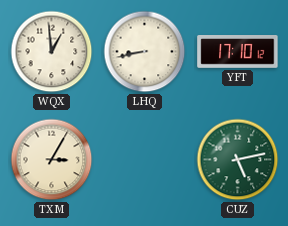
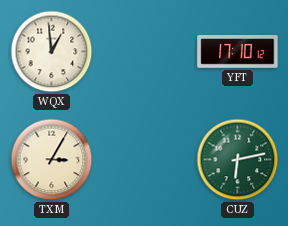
LHQ: 8:43 -> none
CUZ: 5:13 -> 6:13
